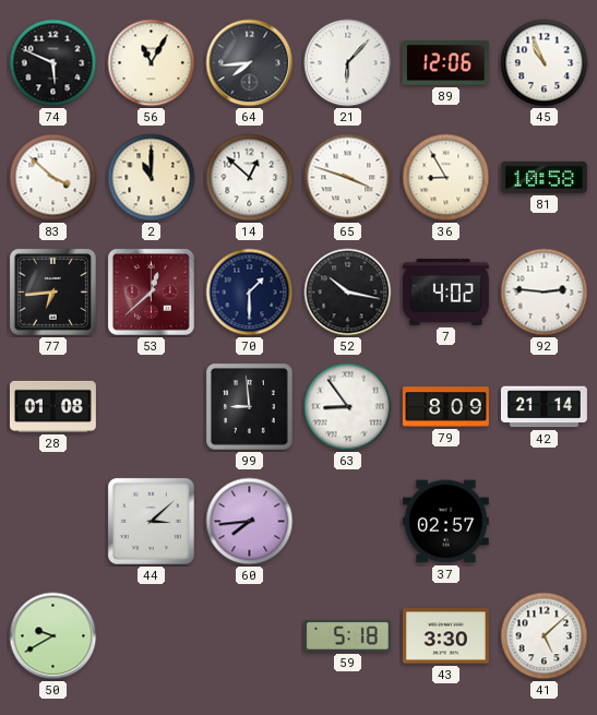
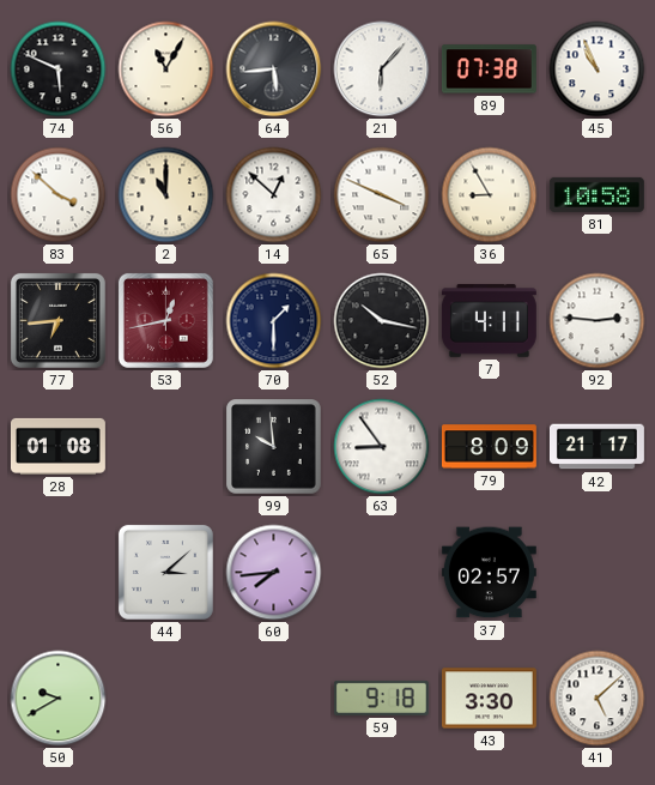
64: 7:44 -> 5:44
89: 12:06 -> 07:38
65: 3:48 -> 3:49
53: 12:38 -> 12:43
7: 4:02 -> 4:11
99: 8:59 -> 9:59
42: 21:14 -> 21:17
59: 5:18 -> 9:18
